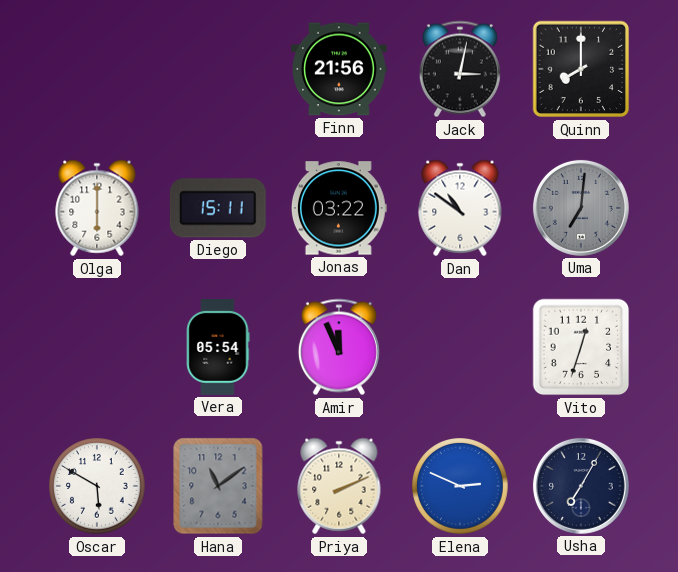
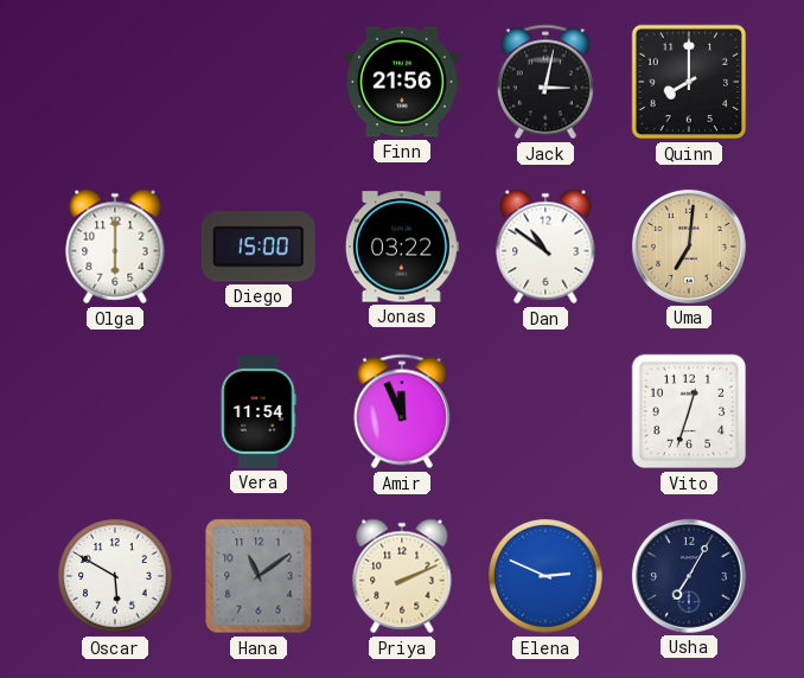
Diego: 15:11 -> 15:00
Uma dial: grey -> champagne
Vera: 05:54 -> 11:54
